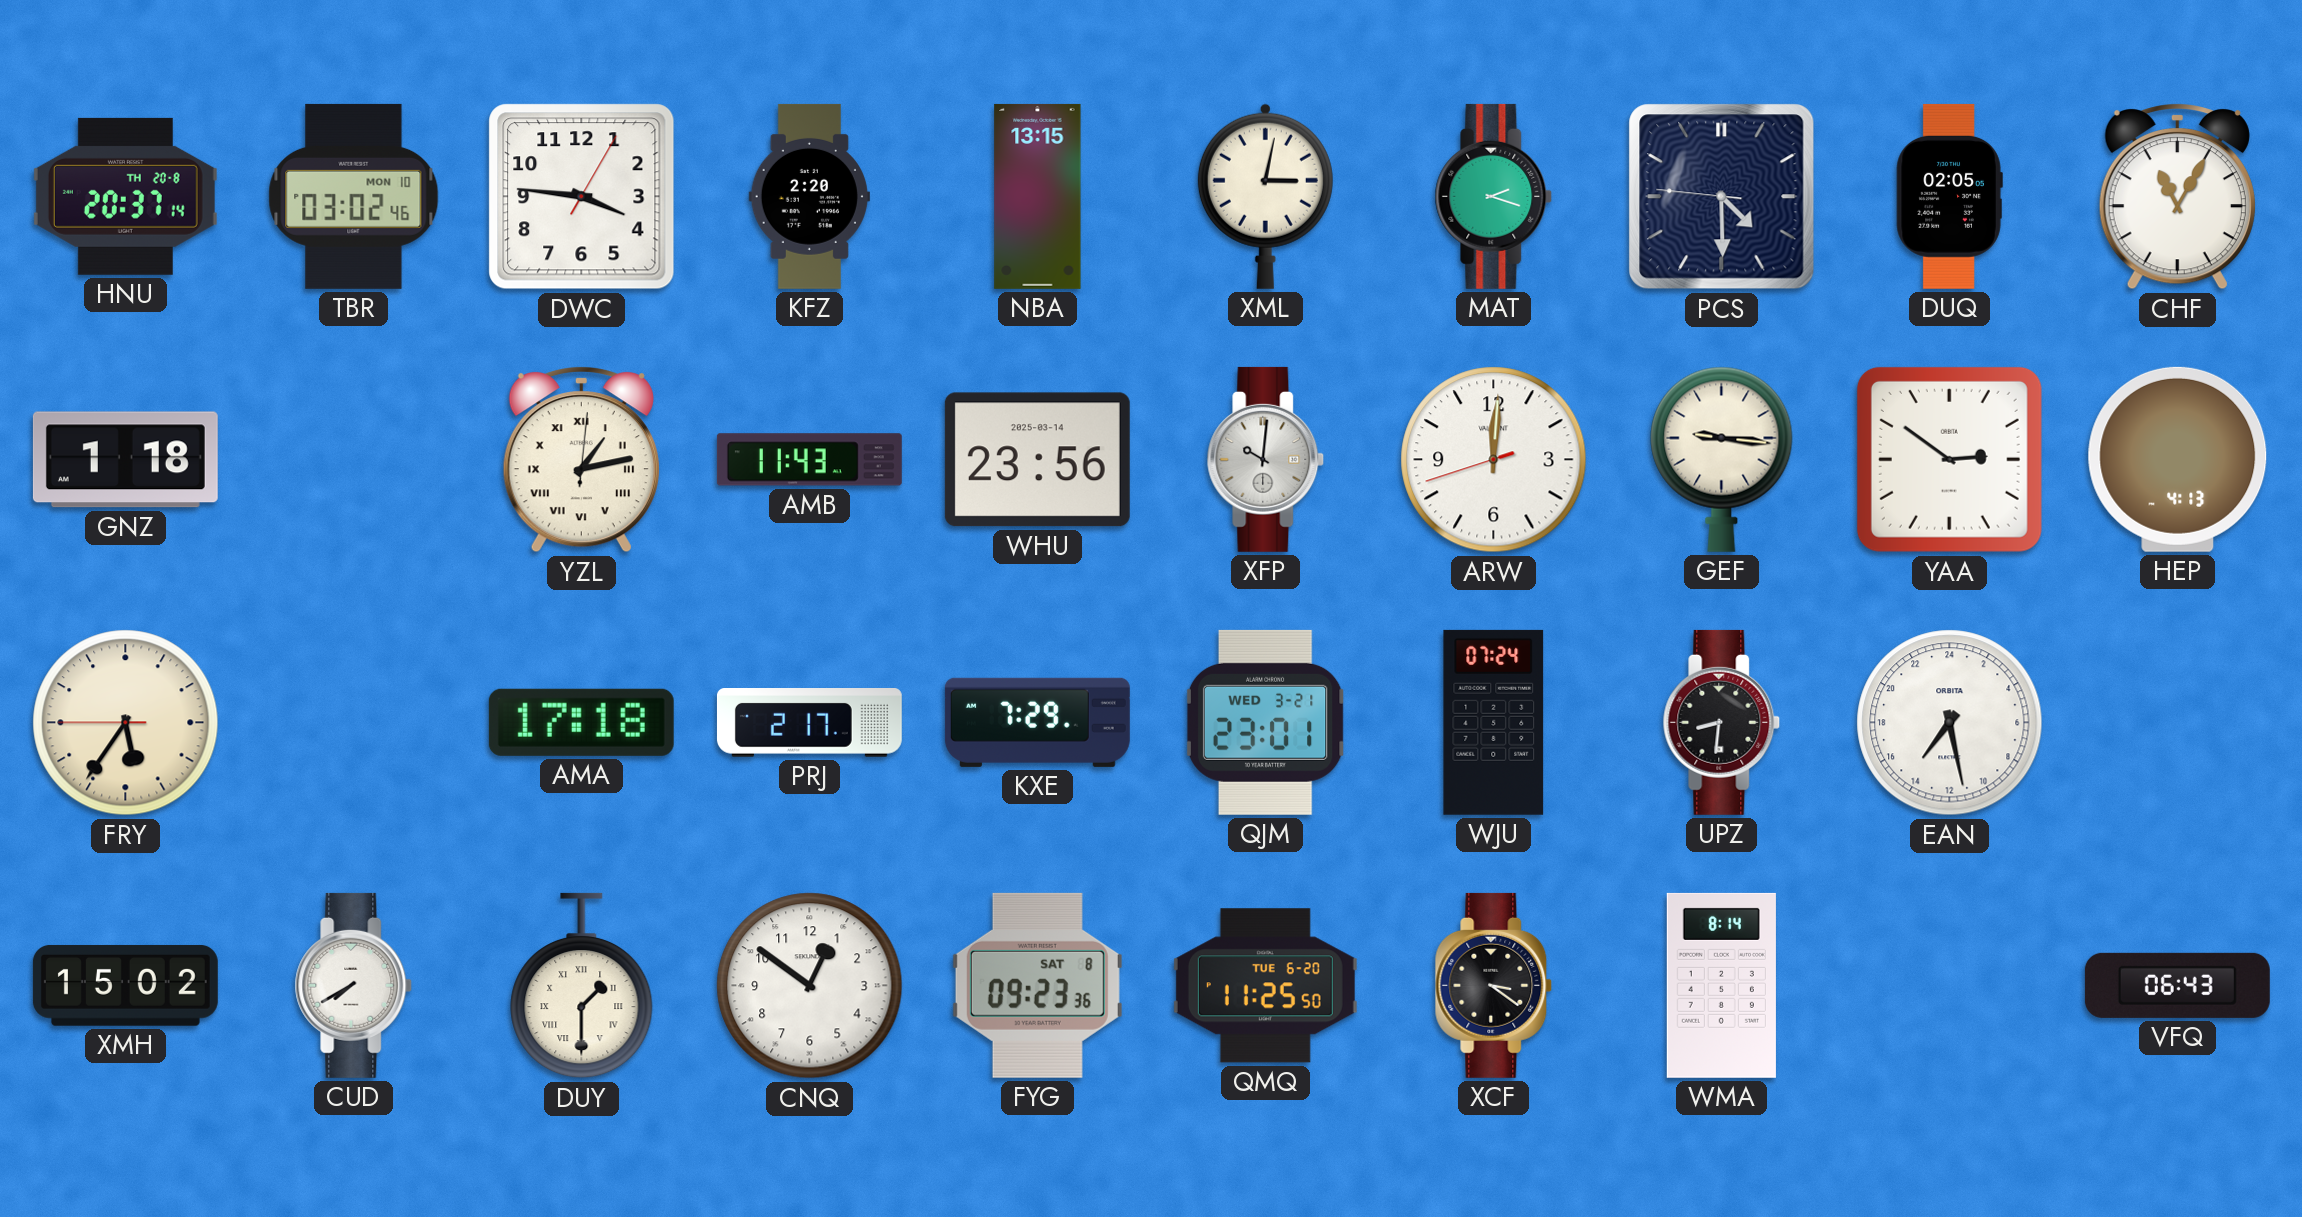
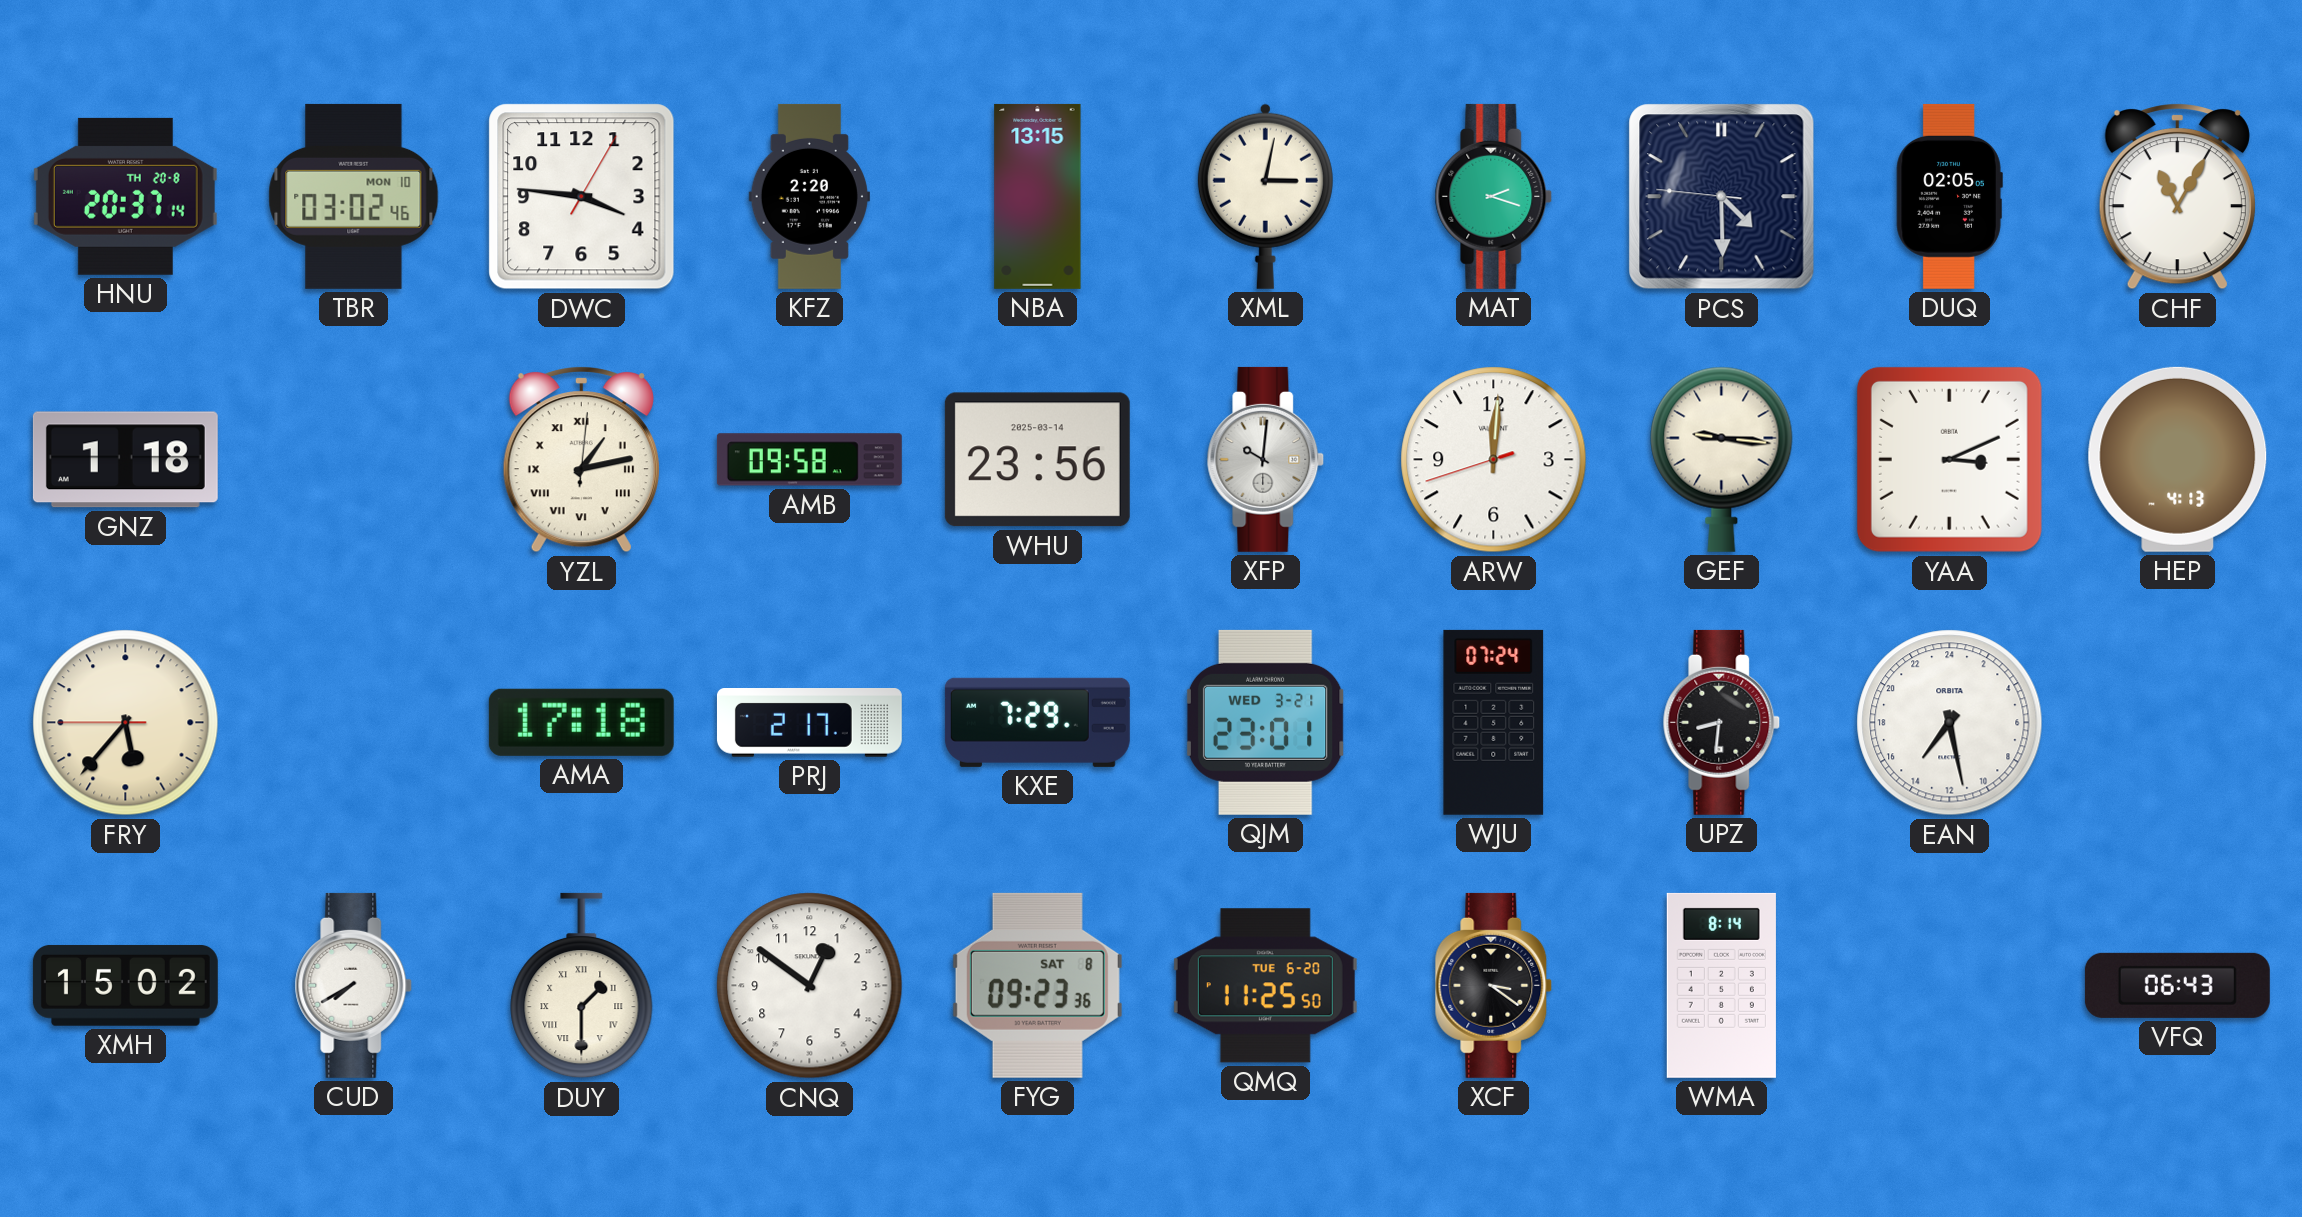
AMB: 11:43 -> 09:58
YAA: 2:51 -> 3:11
FRY: 5:35 -> 5:36
